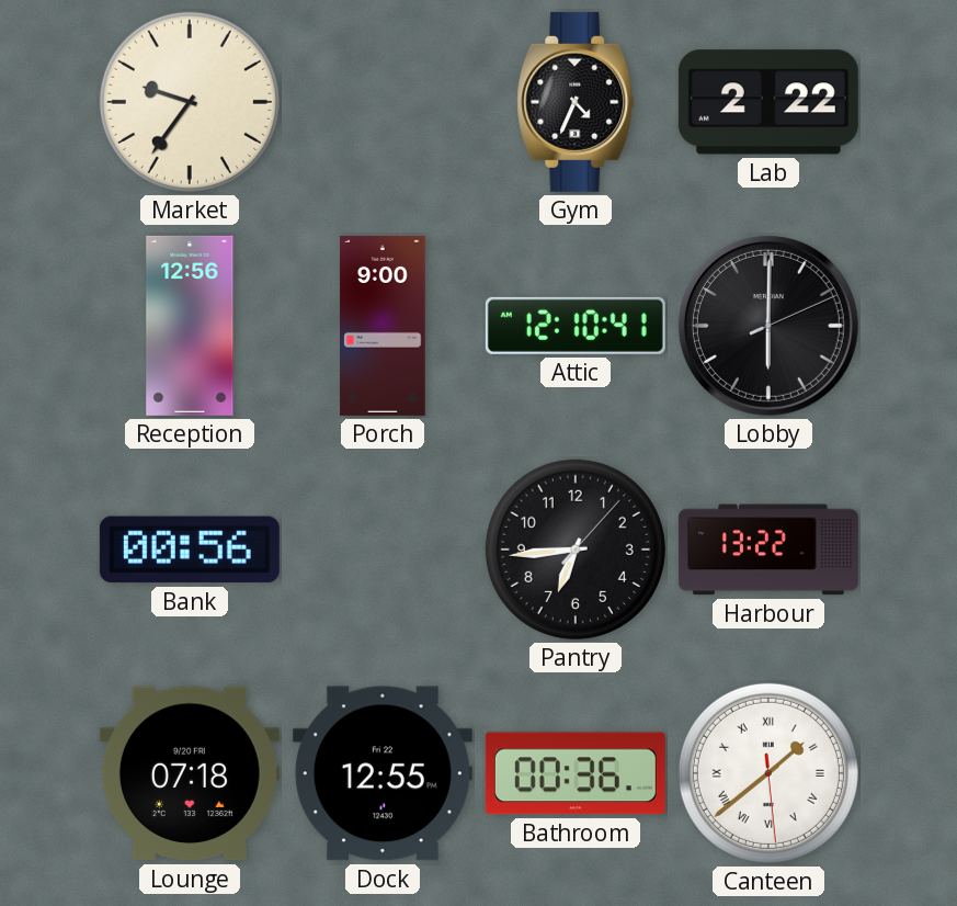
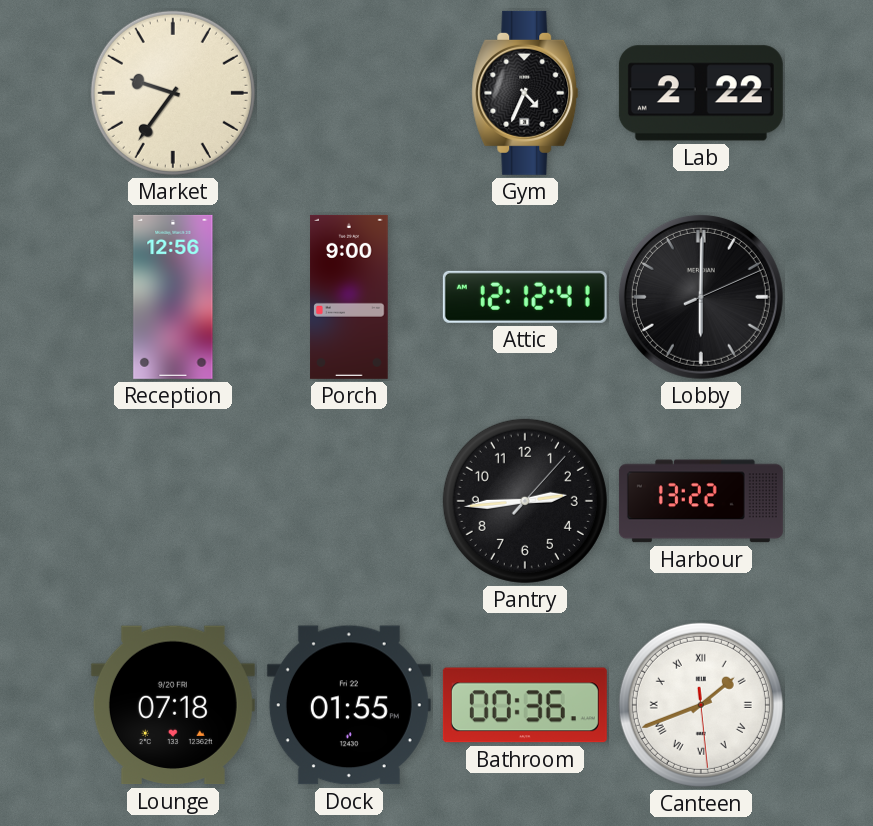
Attic: 12:10 -> 12:12
Bank: 00:56 -> none
Pantry: 6:44 -> 2:44
Dock: 12:55 -> 01:55
Canteen: 1:38 -> 1:41
